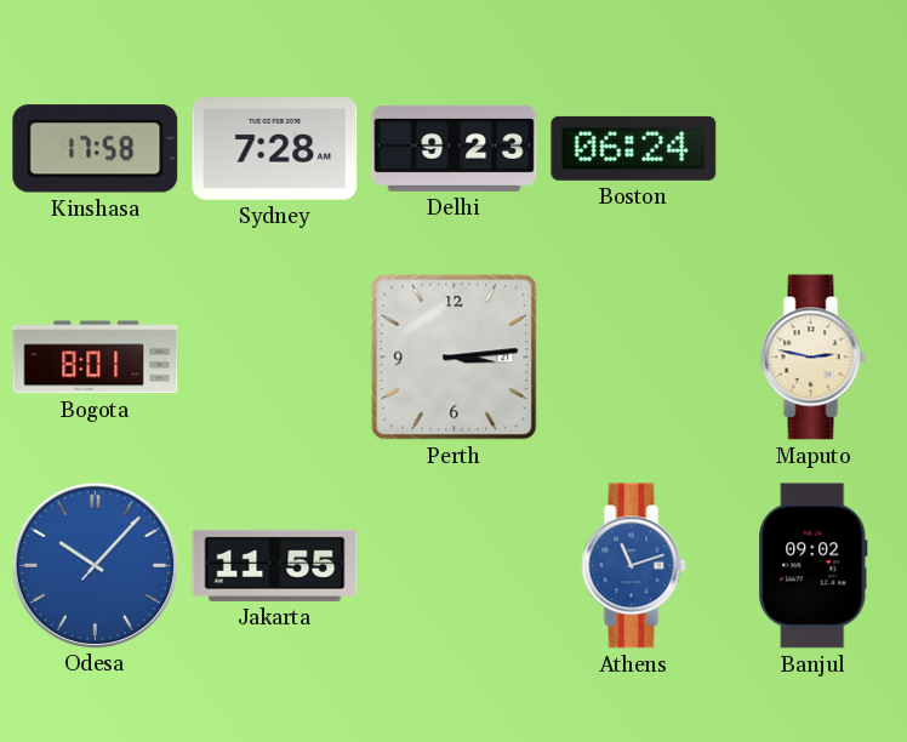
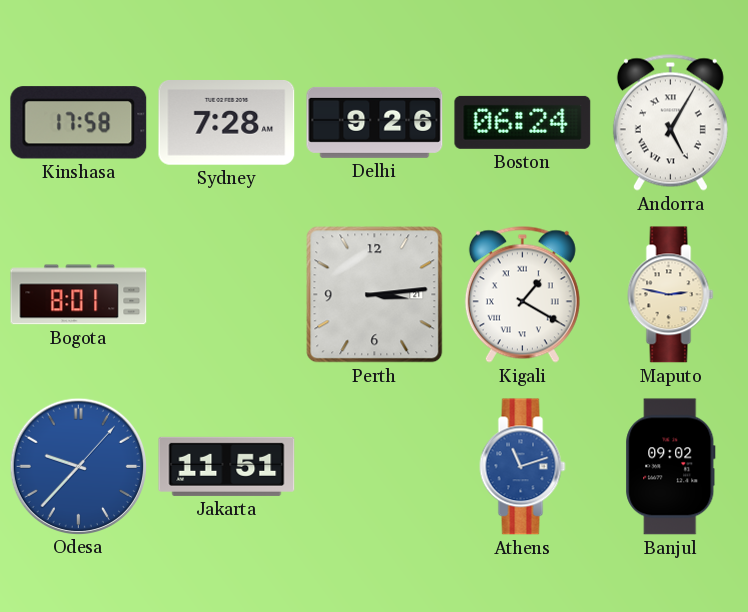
Delhi: 9:23 -> 9:26
Andorra: none -> 5:05
Kigali: none -> 1:20
Odesa: 10:07 -> 9:37
Jakarta: 11:55 -> 11:51
